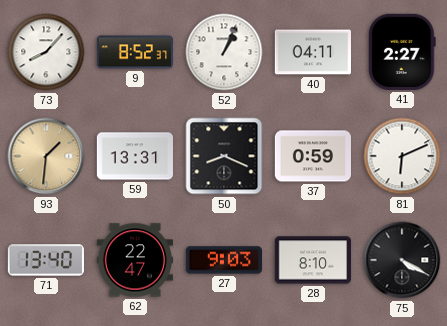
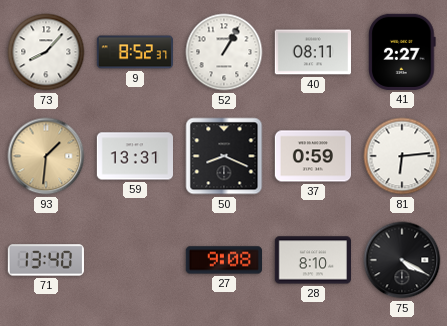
52: 1:04 -> 1:05
40: 04:11 -> 08:11
81: 6:11 -> 6:14
62: 22:47 -> none
27: 9:03 -> 9:08
